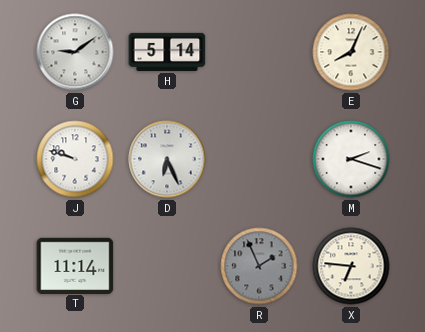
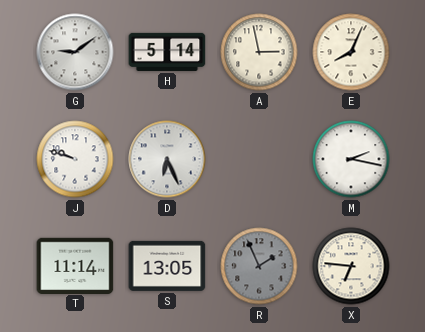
A: none -> 2:58
M: 2:18 -> 2:17
S: none -> 13:05
